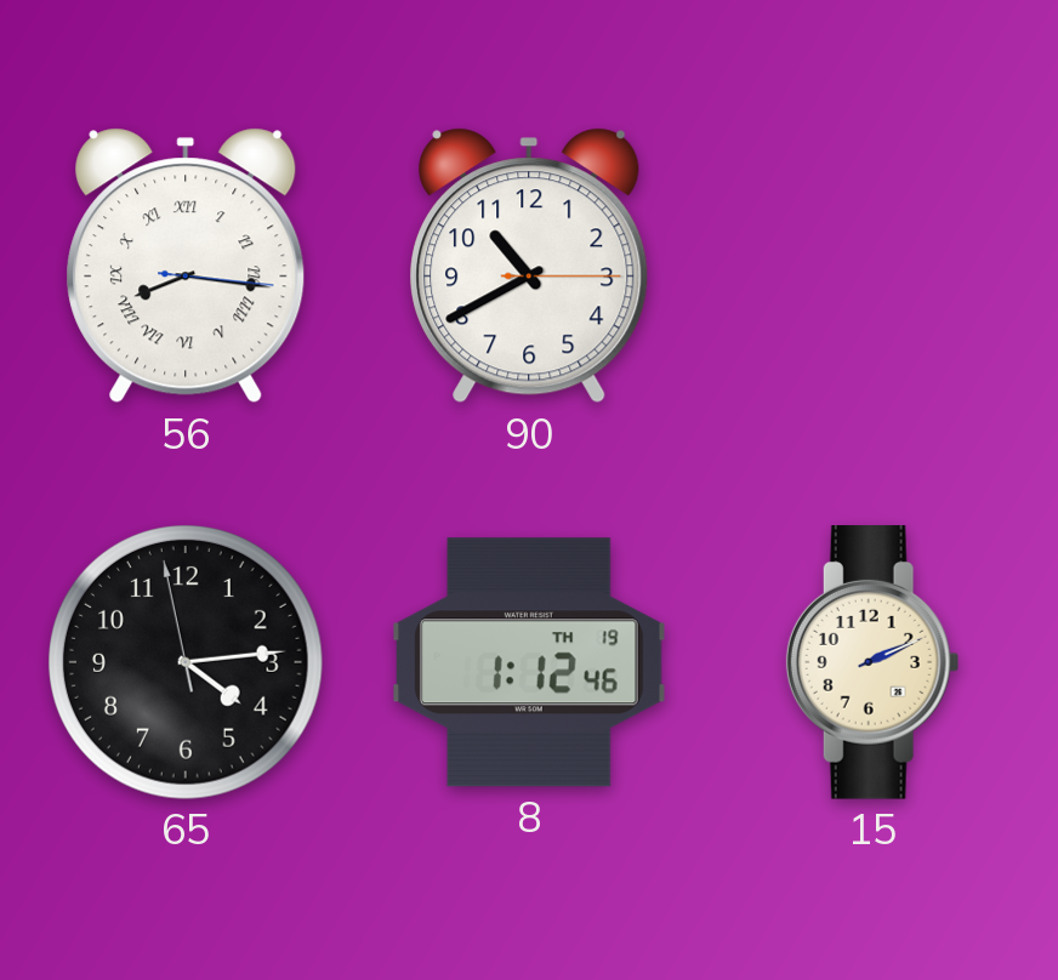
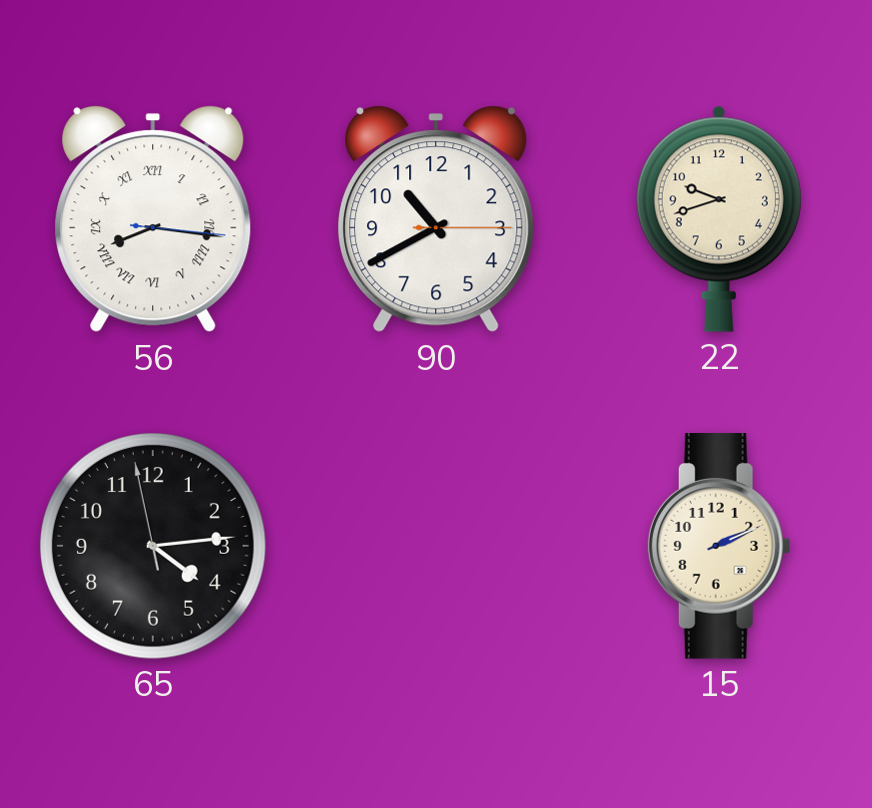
22: none -> 9:42
8: 1:12 -> none
